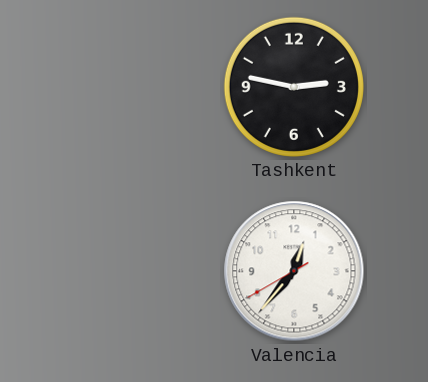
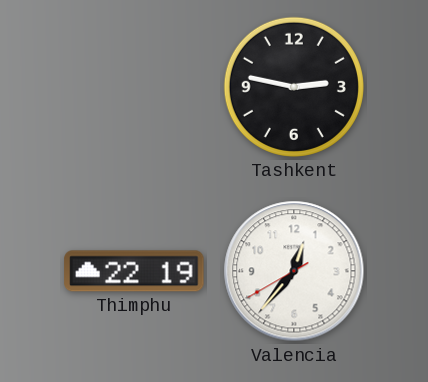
Thimphu: none -> 22:19
